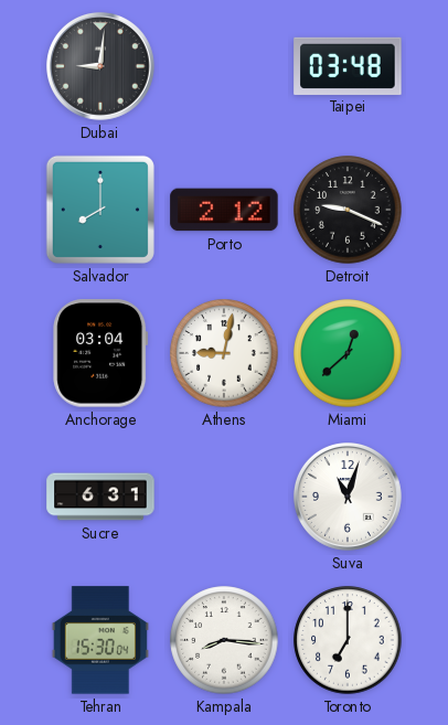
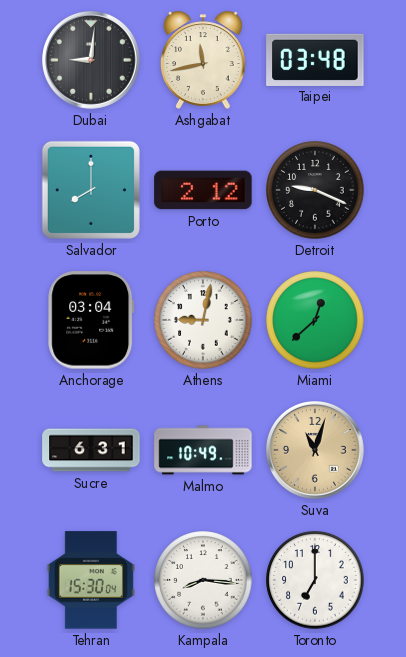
Ashgabat: none -> 11:43
Malmo: none -> 10:49
Suva dial: white -> champagne
